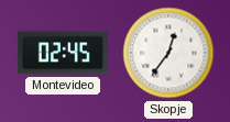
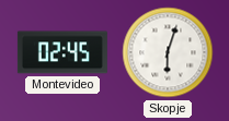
Skopje: 12:36 -> 6:03
